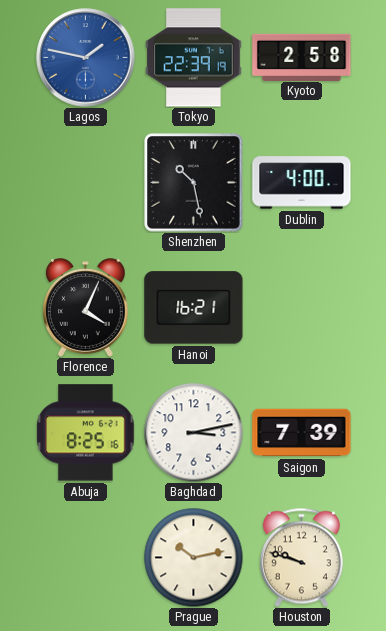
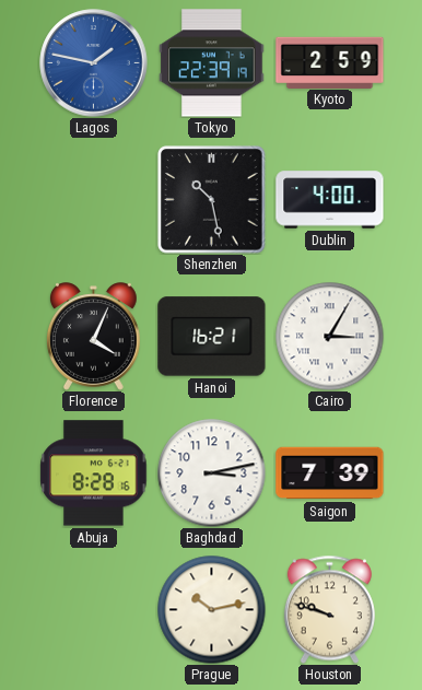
Kyoto: 2:58 -> 2:59
Cairo: none -> 3:05
Abuja: 8:25 -> 8:28
